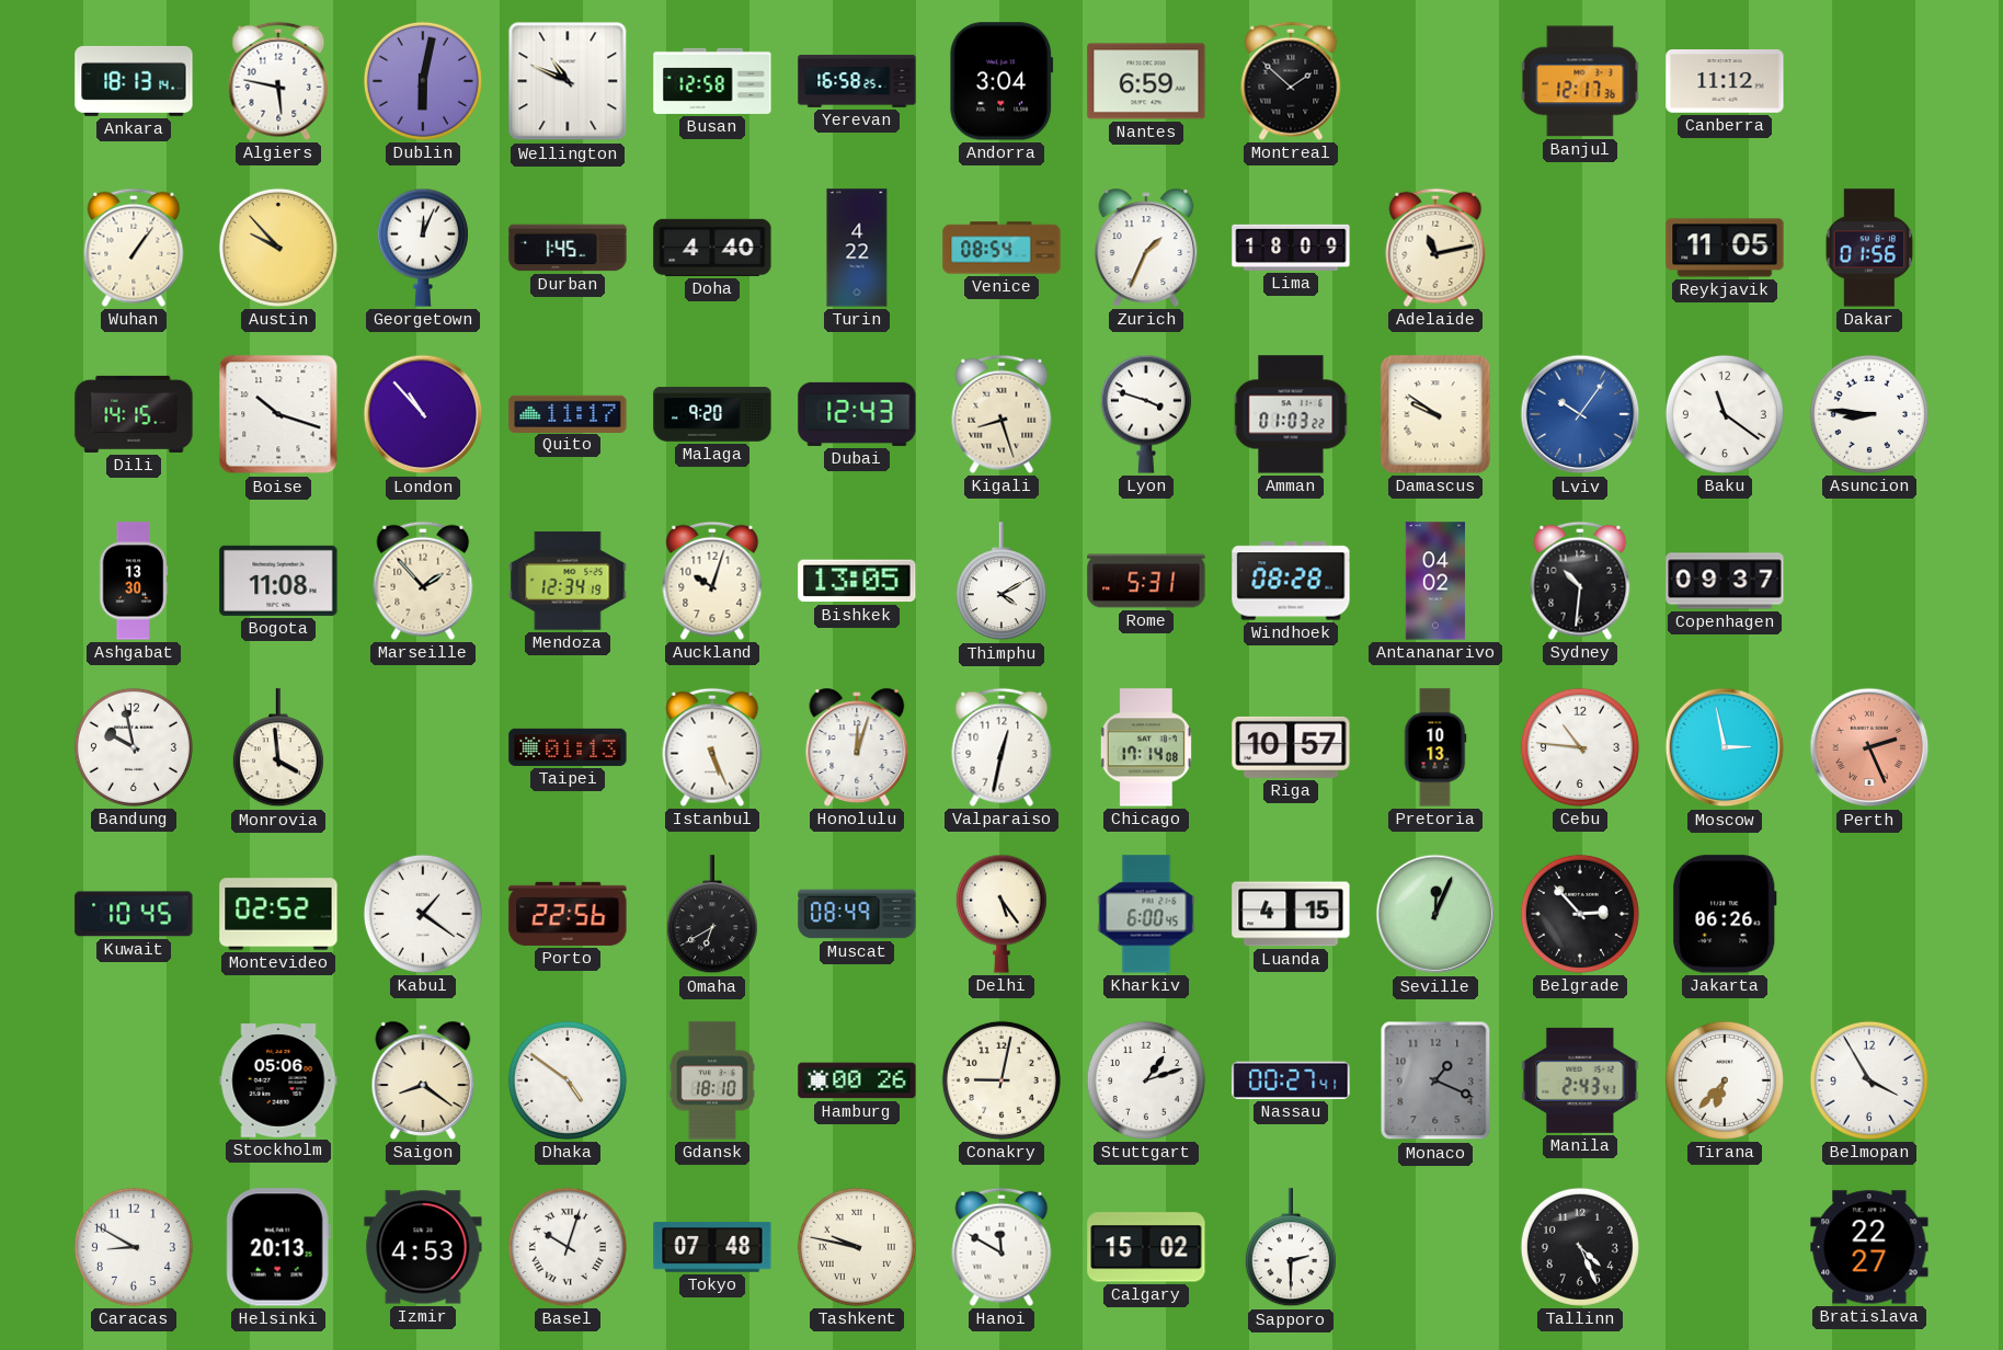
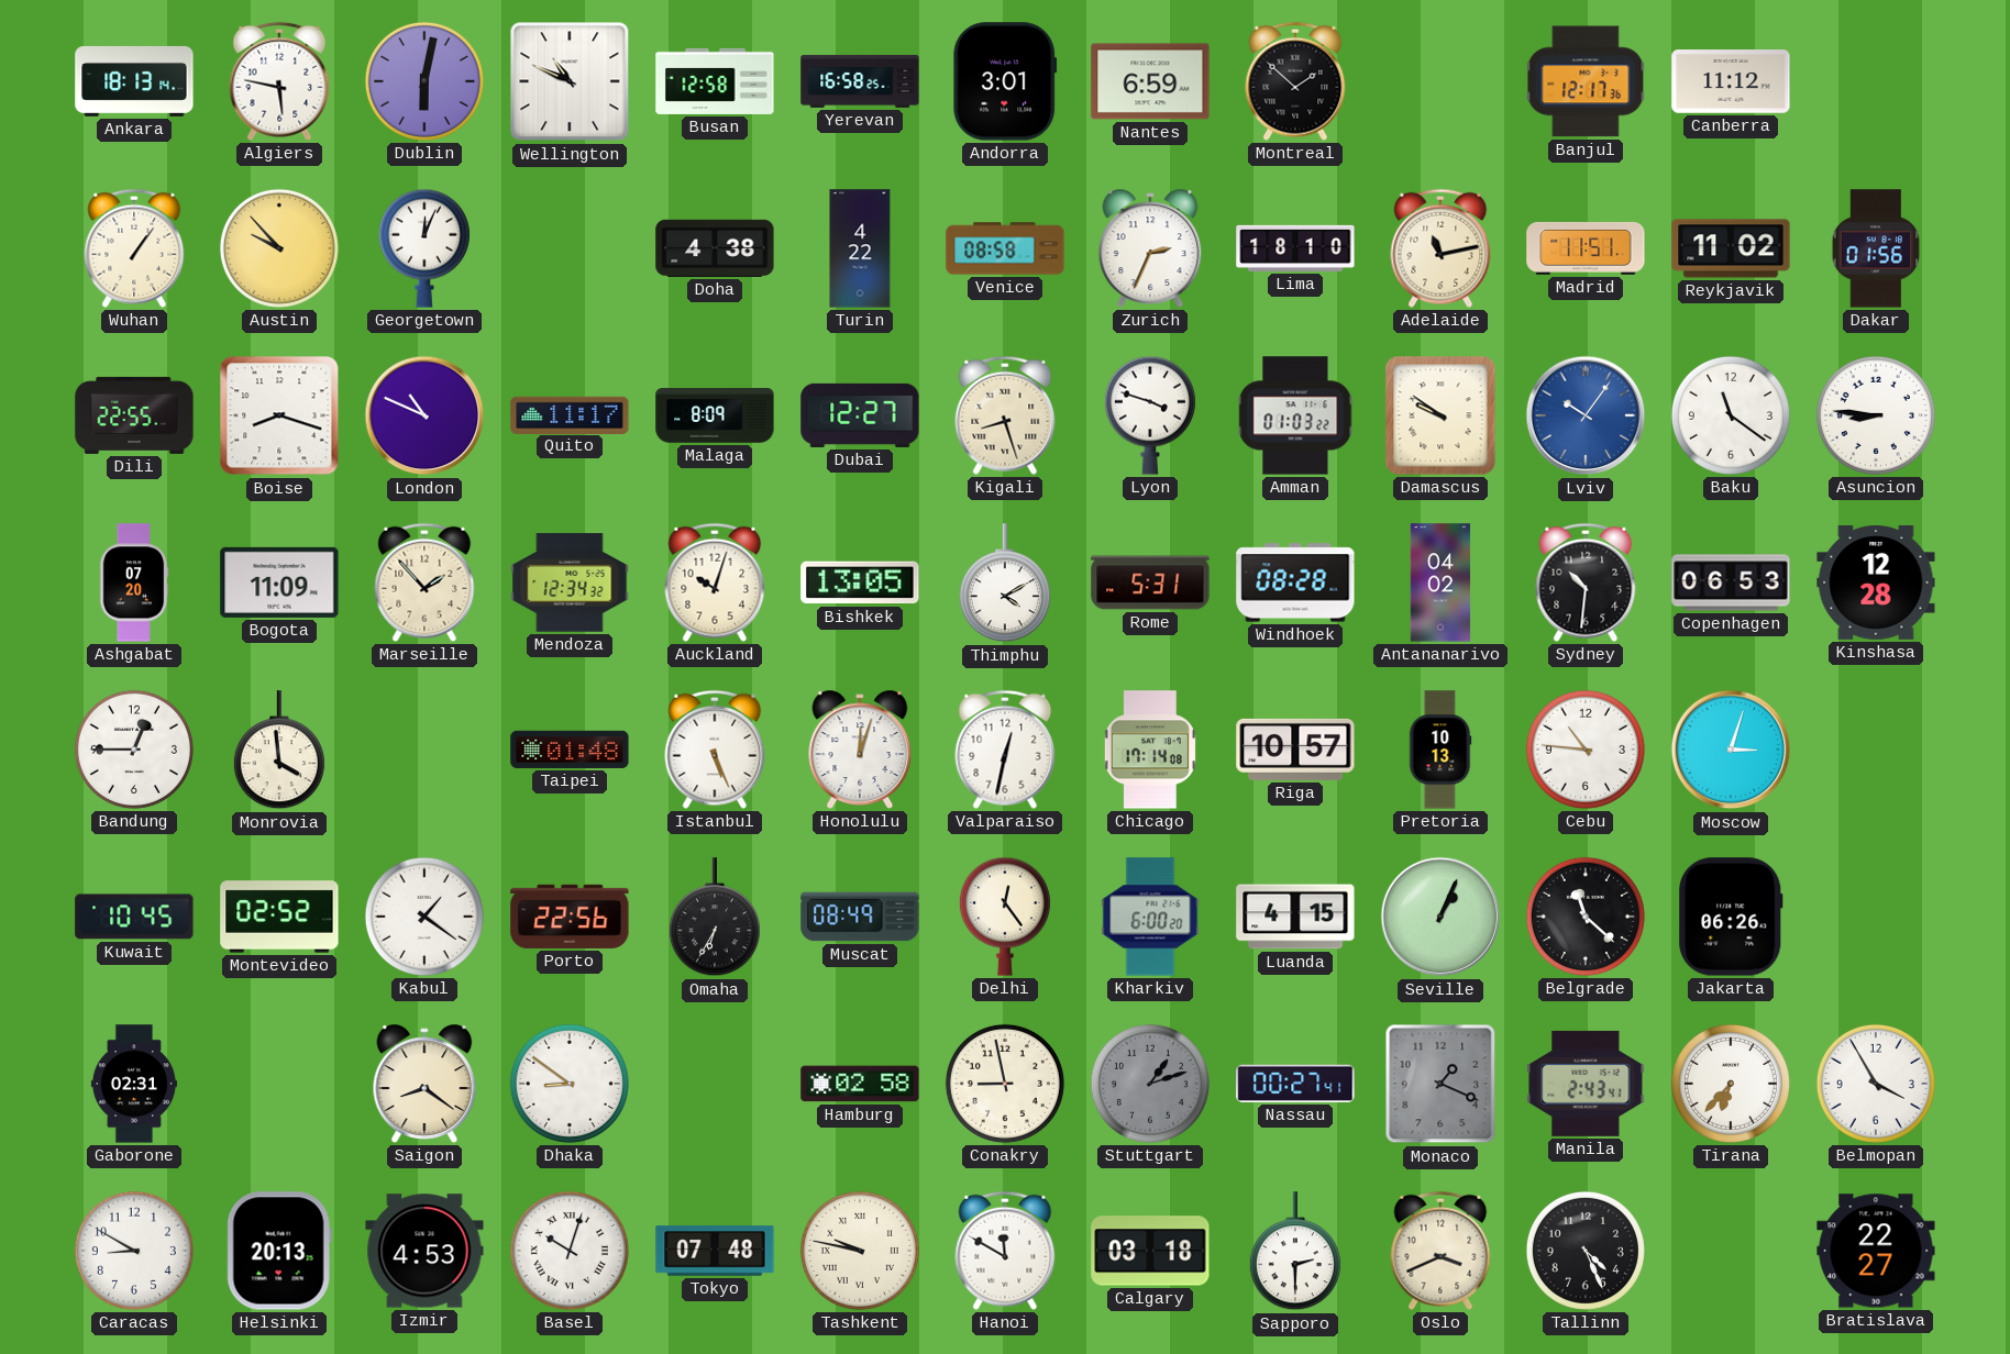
Andorra: 3:04 -> 3:01
Durban: 1:45 -> none
Doha: 4:40 -> 4:38
Venice: 08:54 -> 08:58
Zurich: 1:34 -> 2:34
Lima: 18:09 -> 18:10
Madrid: none -> 11:51
Reykjavik: 11:05 -> 11:02
Dili: 14:15 -> 22:55
Boise: 10:18 -> 8:18
London: 10:53 -> 10:49
Malaga: 9:20 -> 8:09
Dubai: 12:43 -> 12:27
Ashgabat: 13:30 -> 07:20
Bogota: 11:08 -> 11:09
Mendoza: 12:34:19 -> 12:34:32
Copenhagen: 09:37 -> 06:53
Kinshasa: none -> 12:28
Bandung: 9:58 -> 12:45
Taipei: 01:13 -> 01:48
Moscow: 2:58 -> 3:03
Perth: 2:26 -> none
Omaha: 6:40 -> 6:35
Delhi: 5:24 -> 12:24
Kharkiv: 6:00:45 -> 6:00:20
Seville: 12:04 -> 1:04
Belgrade: 2:53 -> 11:22
Gaborone: none -> 02:31
Stockholm: 05:06 -> none
Dhaka: 4:51 -> 8:51
Gdansk: 18:10 -> none
Hamburg: 00:26 -> 02:58
Conakry: 9:02 -> 8:58
Stuttgart dial: white -> grey
Calgary: 15:02 -> 03:18
Oslo: none -> 3:41
